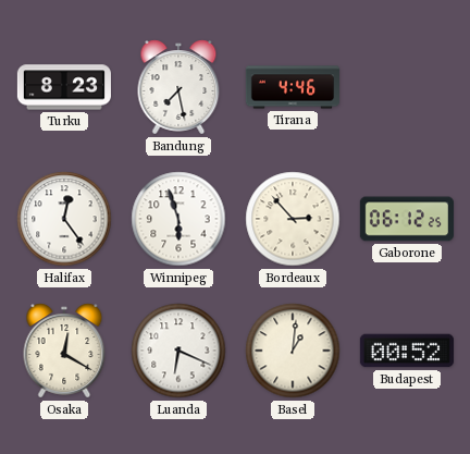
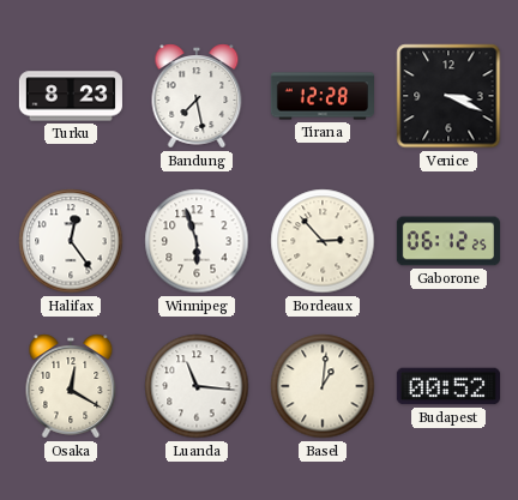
Tirana: 4:46 -> 12:28
Venice: none -> 3:19
Luanda: 6:19 -> 11:16
